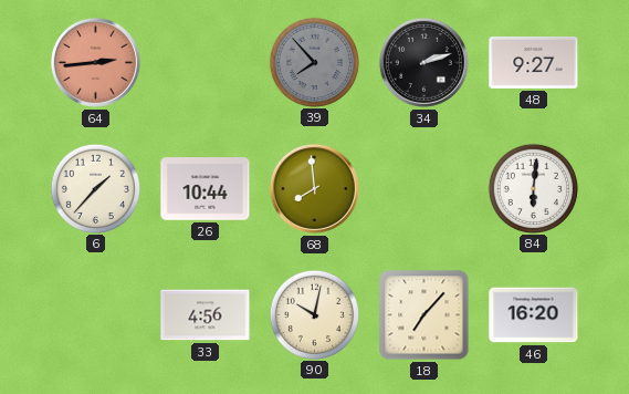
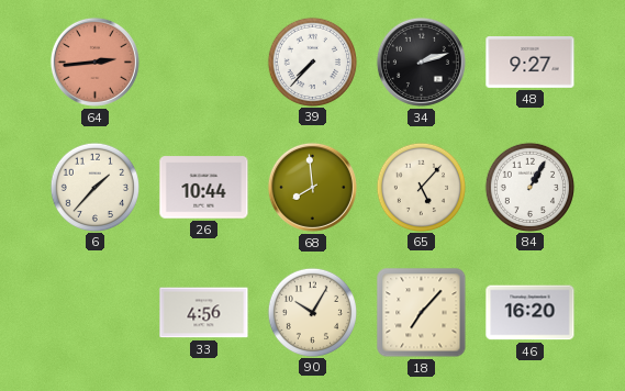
39: 7:53 -> 7:37
39 dial: grey -> white
65: none -> 5:07
84: 6:01 -> 1:05
90: 10:02 -> 10:05
